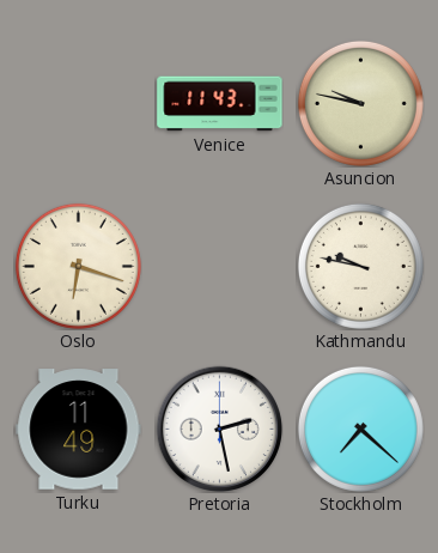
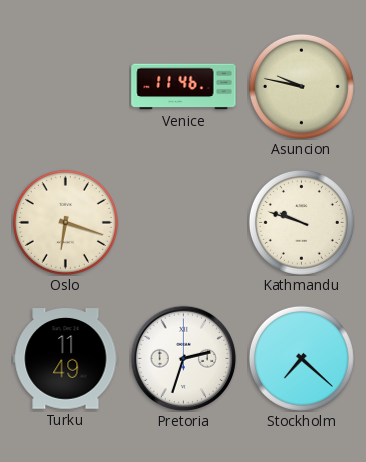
Venice: 11:43 -> 11:46
Kathmandu: 9:47 -> 9:48
Pretoria: 2:28 -> 2:33
